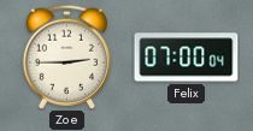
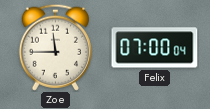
Zoe: 2:45 -> 11:45
